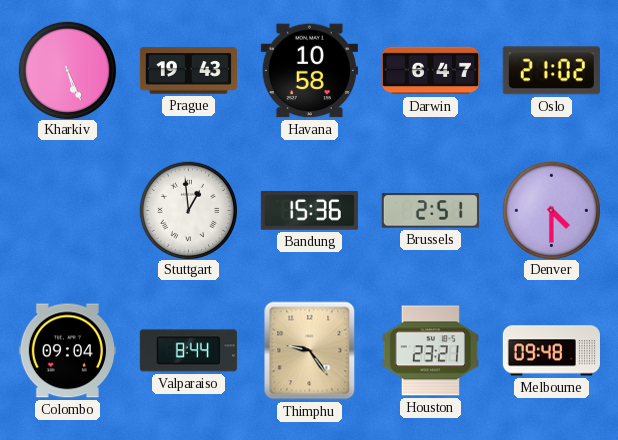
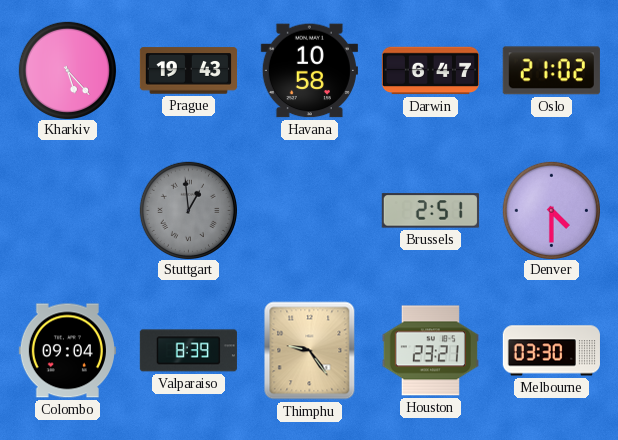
Kharkiv: 5:26 -> 5:23
Stuttgart dial: white -> grey
Bandung: 15:36 -> none
Valparaiso: 8:44 -> 8:39
Melbourne: 09:48 -> 03:30
